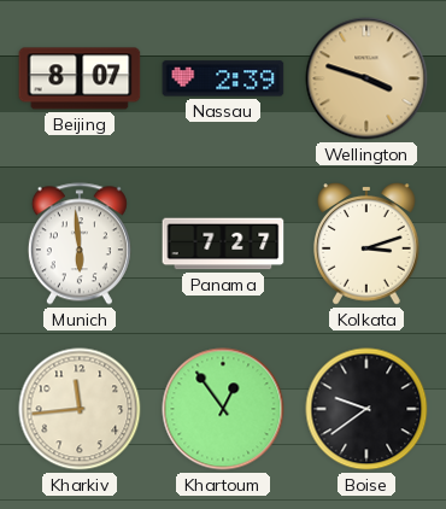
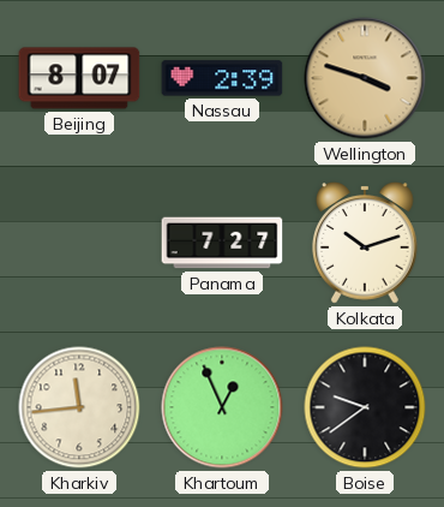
Munich: 5:59 -> none
Kolkata: 3:12 -> 10:12
Khartoum: 12:54 -> 12:56
